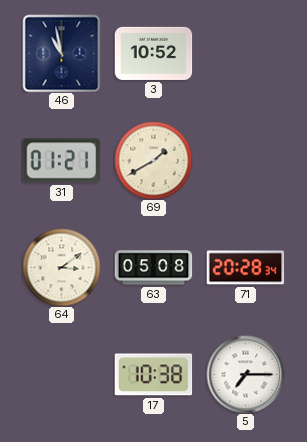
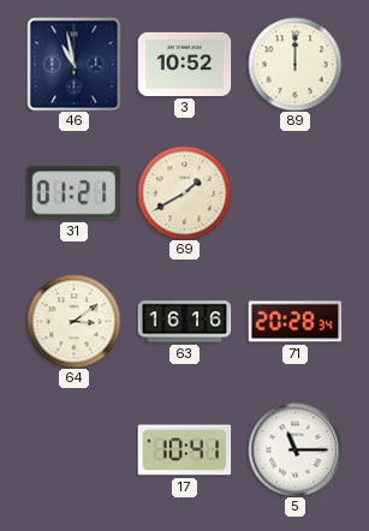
89: none -> 12:00
63: 05:08 -> 16:16
17: 10:38 -> 10:41
5: 7:15 -> 11:15
